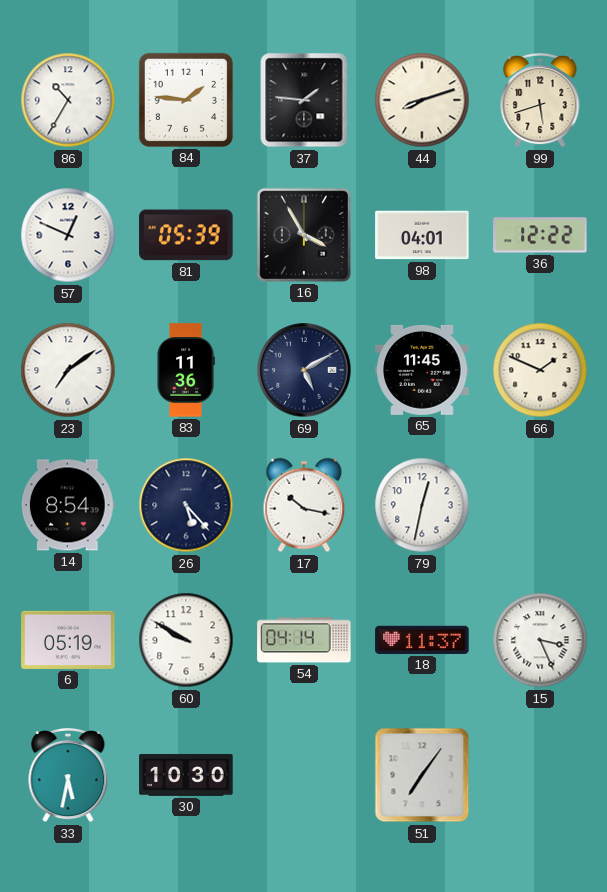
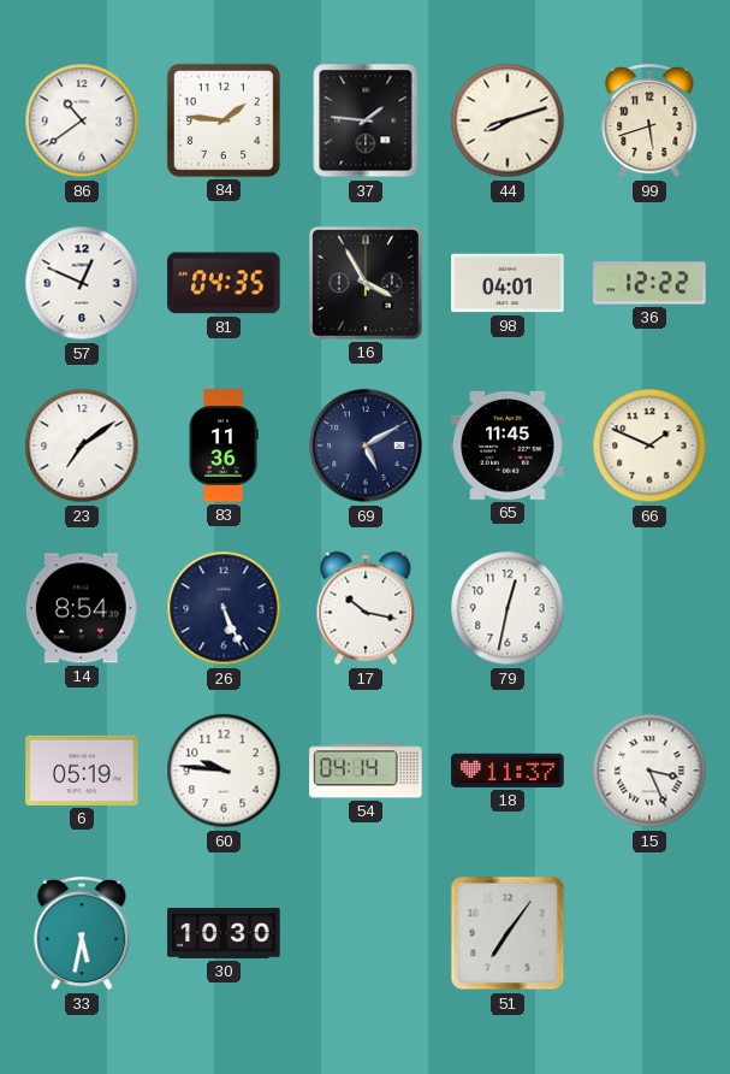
86: 10:35 -> 10:39
81: 05:39 -> 04:35
26: 5:23 -> 5:26
60: 9:50 -> 9:46
